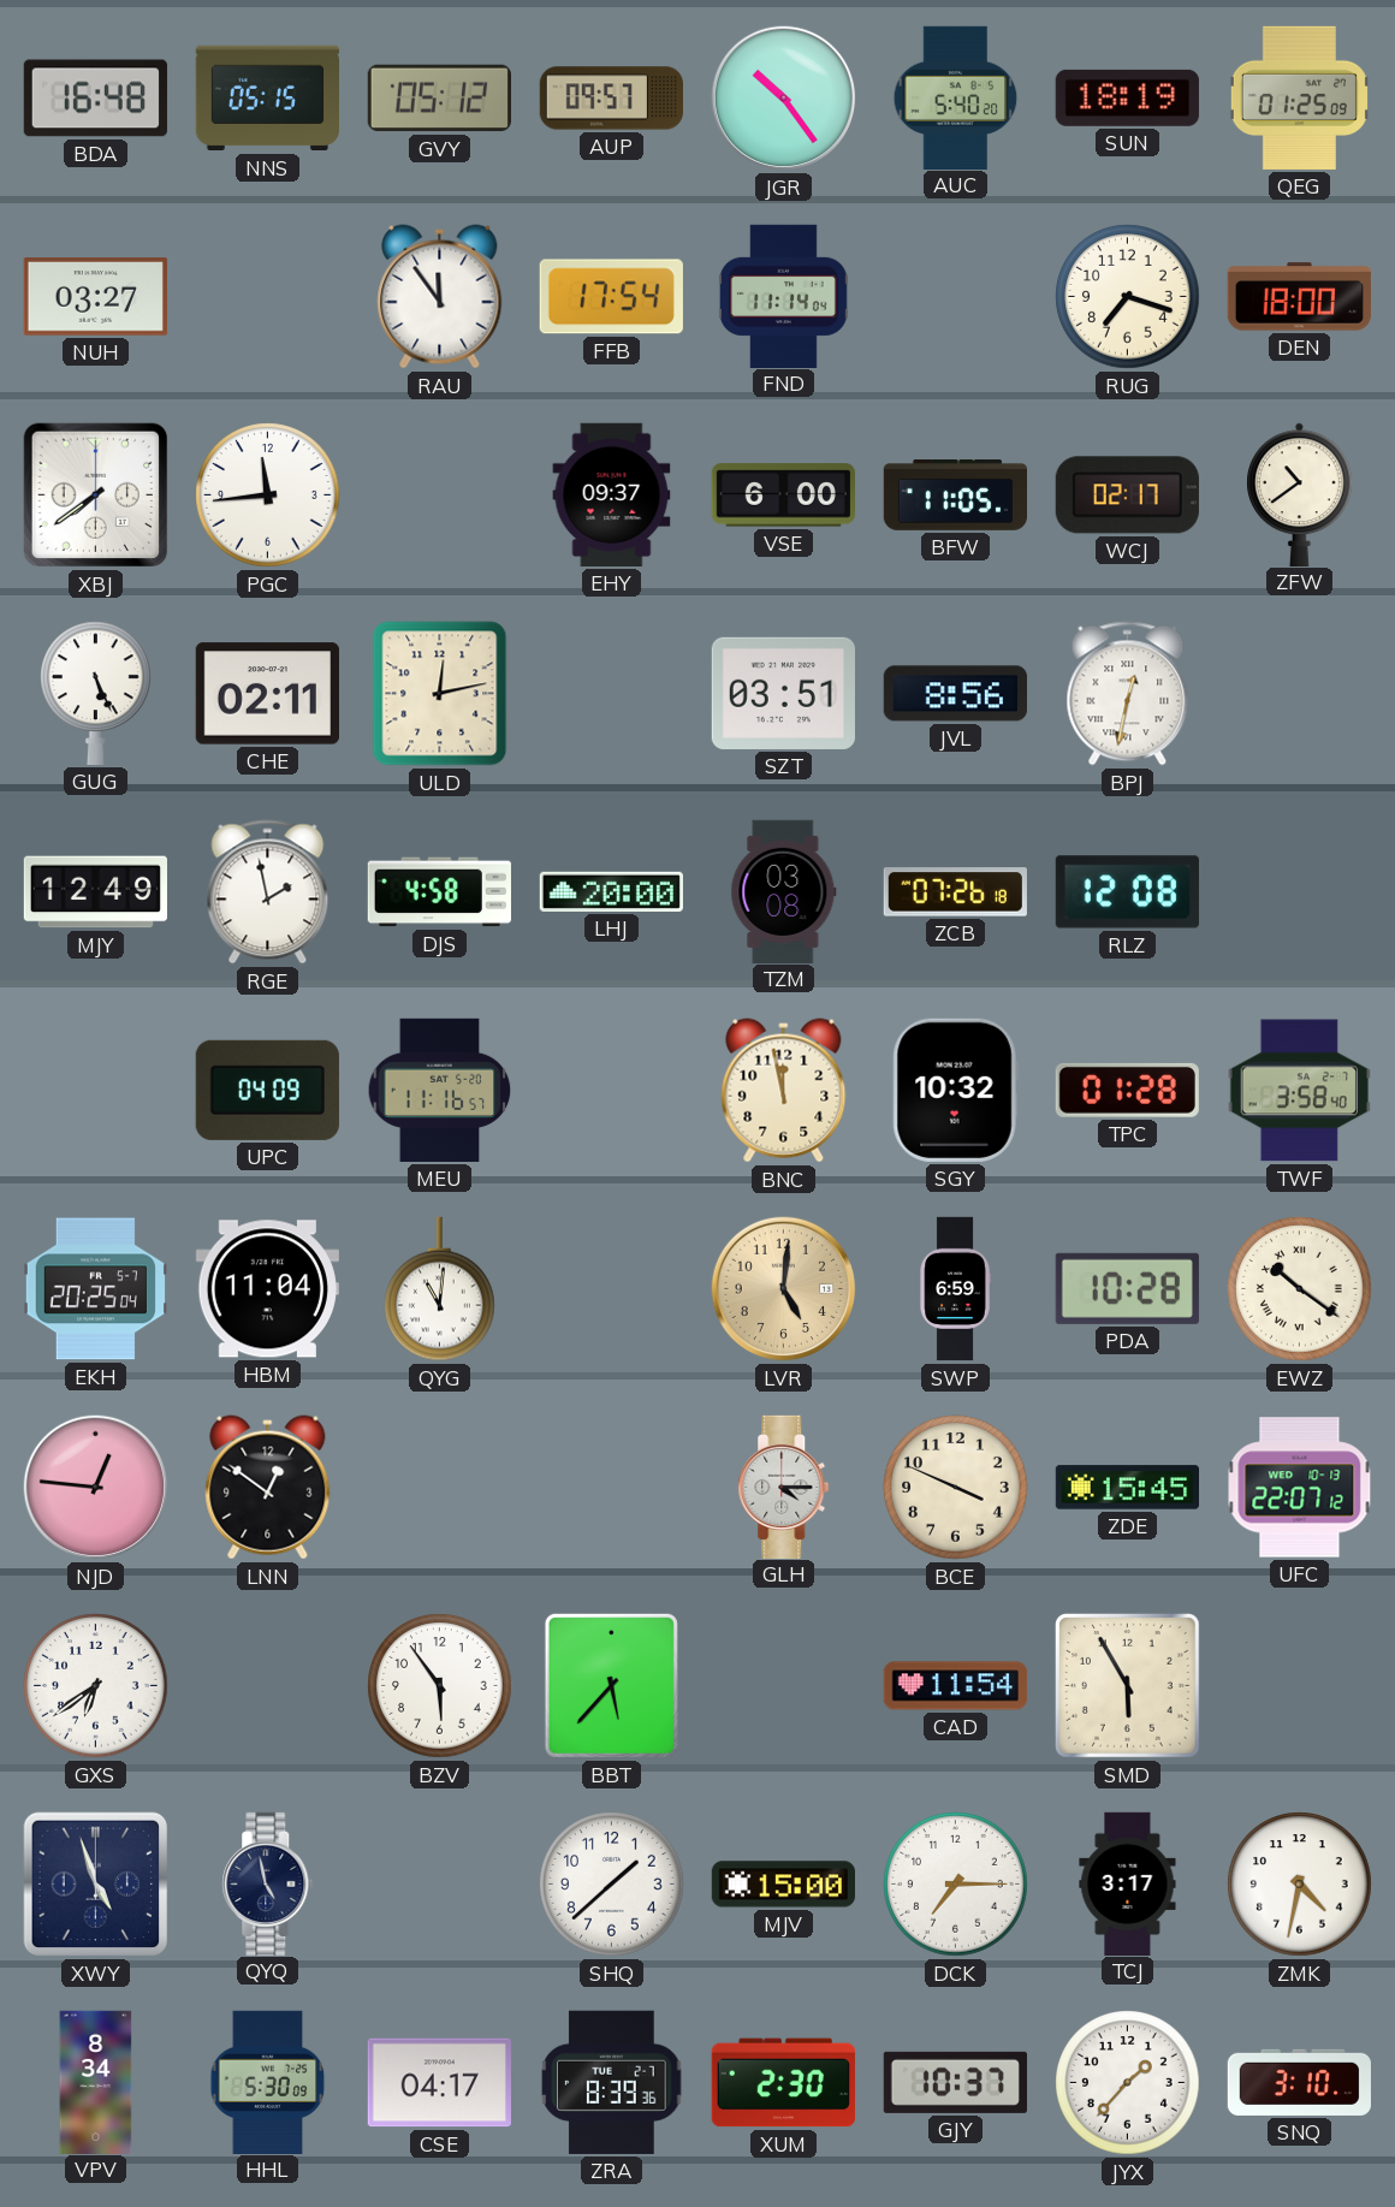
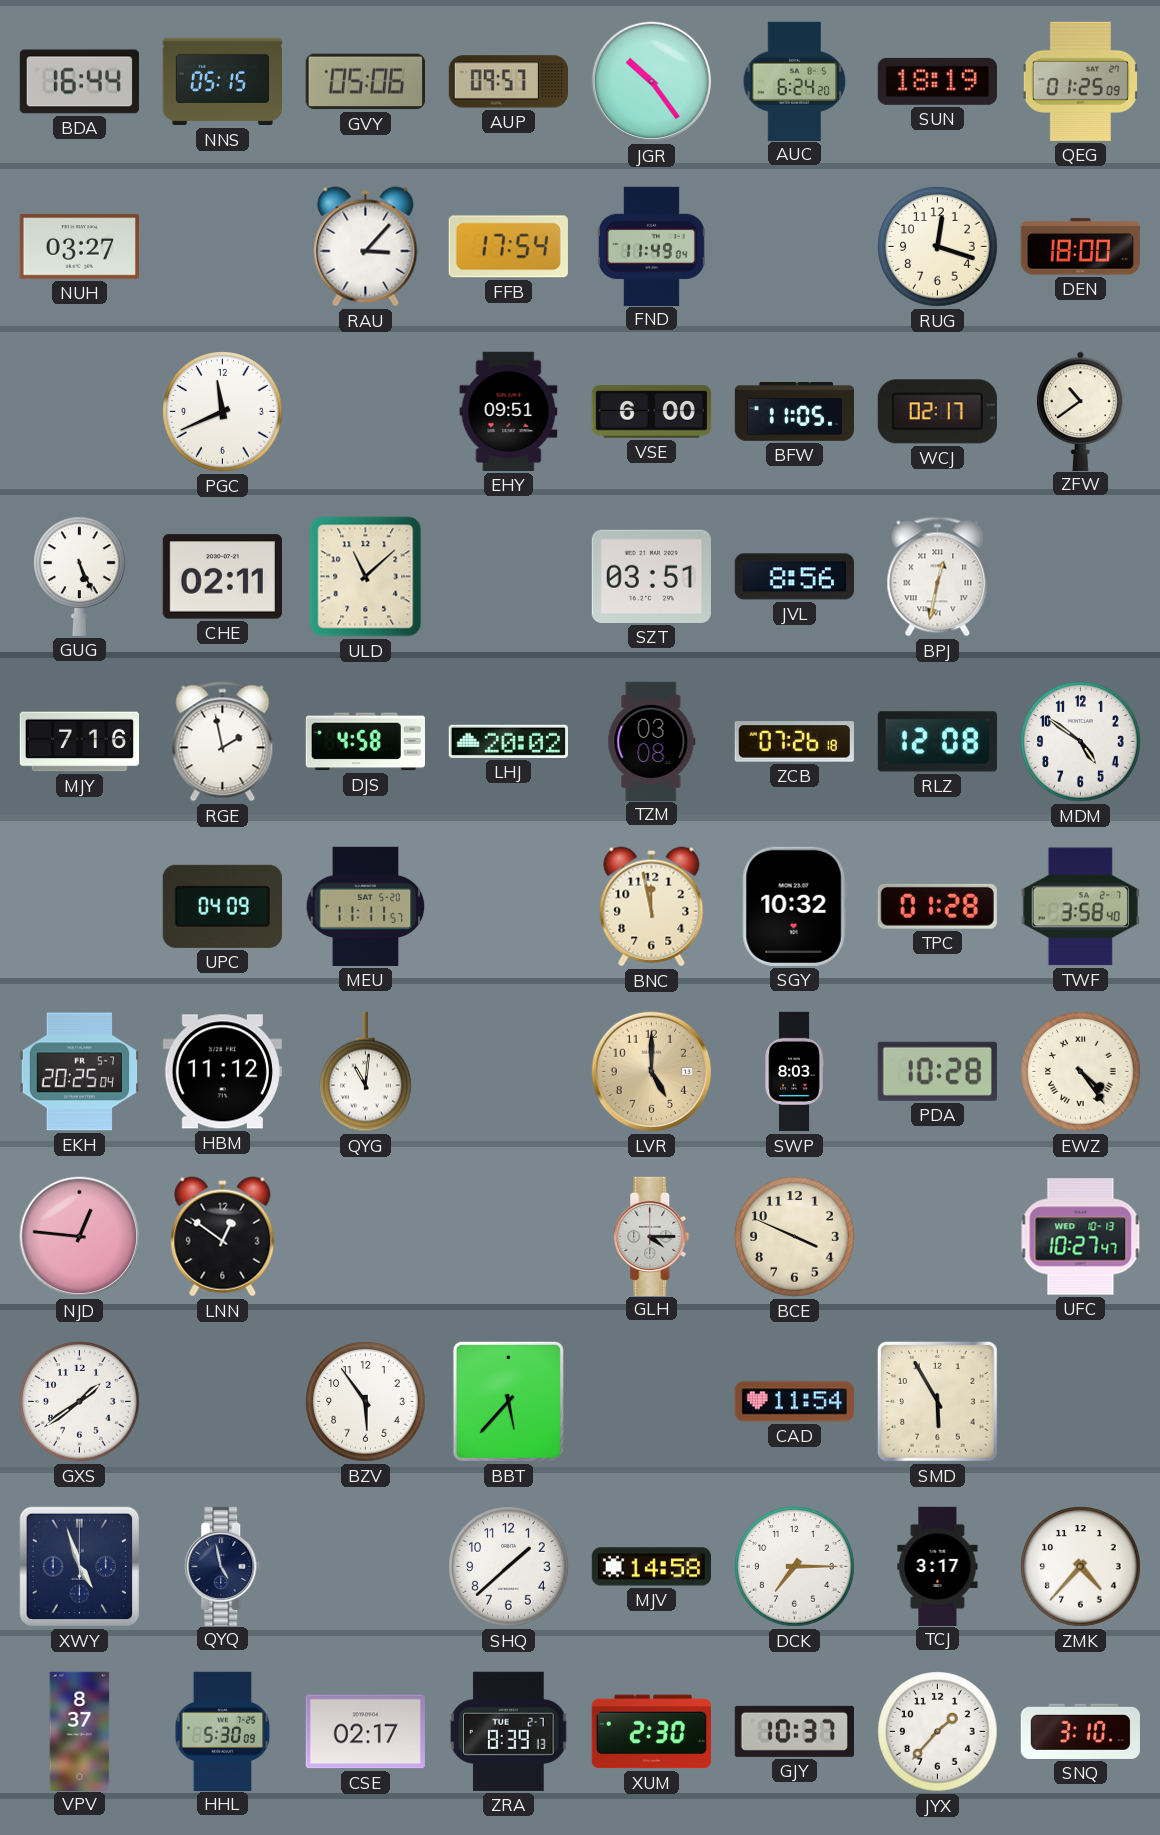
BDA: 16:48 -> 16:44
GVY: 05:12 -> 05:06
AUC: 5:40 -> 6:24
RAU: 11:54 -> 3:07
FND: 11:14 -> 11:49
RUG: 7:18 -> 12:18
XBJ: 7:39 -> none
PGC: 11:44 -> 11:41
EHY: 09:37 -> 09:51
ULD: 12:13 -> 11:08
MJY: 12:49 -> 7:16
LHJ: 20:00 -> 20:02
MDM: none -> 4:51
MEU: 11:16 -> 11:11
HBM: 11:04 -> 11:12
LVR: 5:01 -> 5:00
SWP: 6:59 -> 8:03
EWZ: 10:21 -> 4:24
ZDE: 15:45 -> none
UFC: 22:07 -> 10:27
GXS: 6:39 -> 1:39
MJV: 15:00 -> 14:58
ZMK: 4:32 -> 4:37
VPV: 8:34 -> 8:37
CSE: 04:17 -> 02:17
ZRA: 8:39:36 -> 8:39:13
